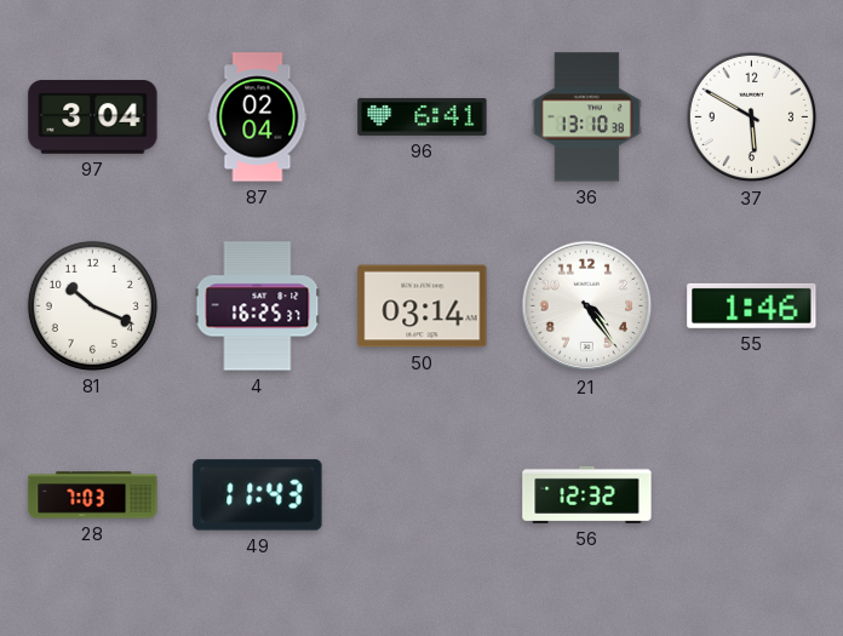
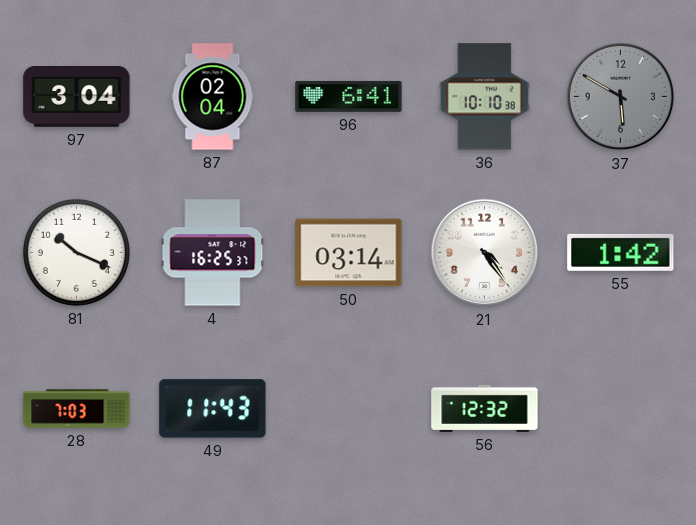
36: 13:10 -> 10:10
37 dial: white -> grey
55: 1:46 -> 1:42
